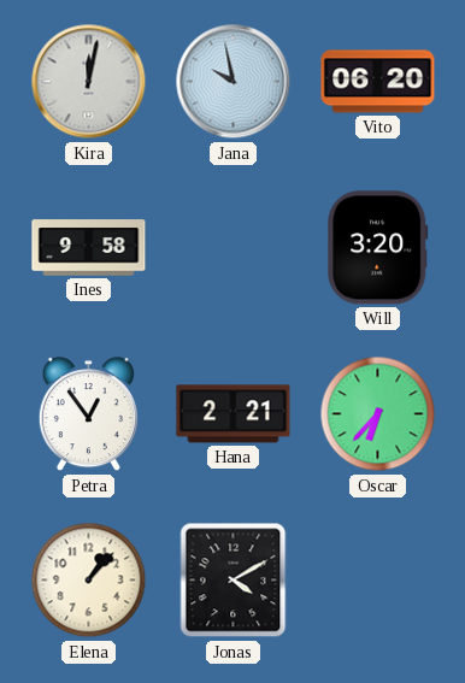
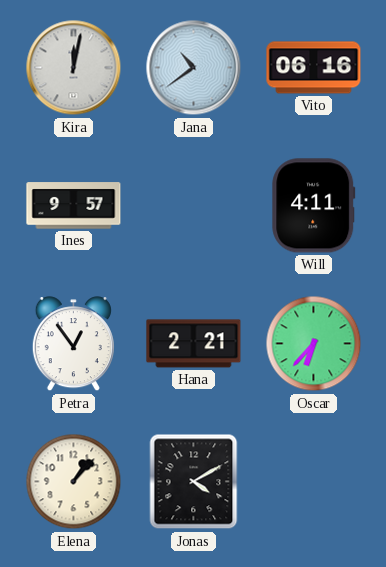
Jana: 9:58 -> 10:39
Vito: 06:20 -> 06:16
Ines: 9:58 -> 9:57
Will: 3:20 -> 4:11
